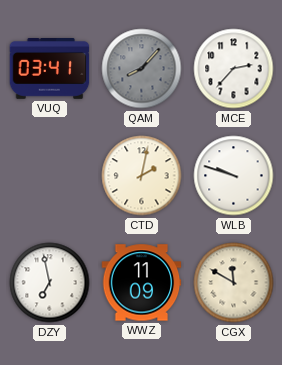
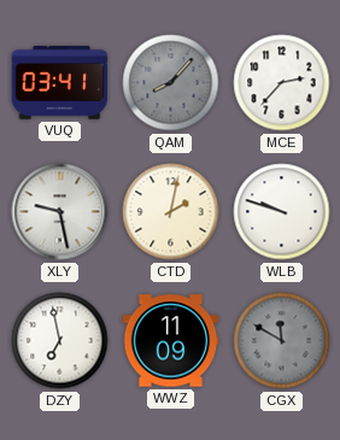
XLY: none -> 9:28
CGX dial: cream -> grey
